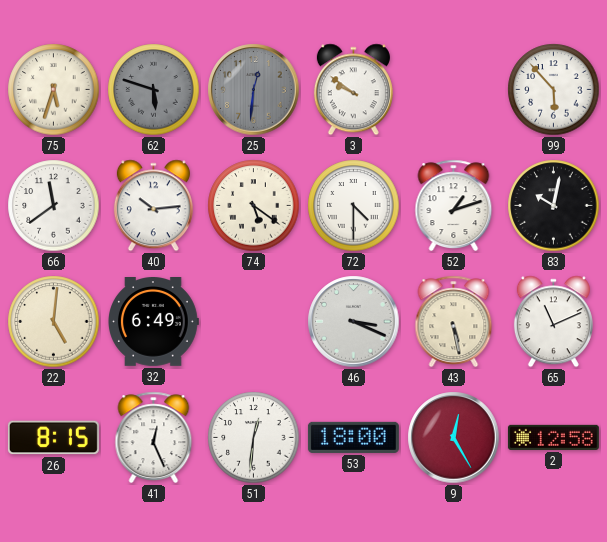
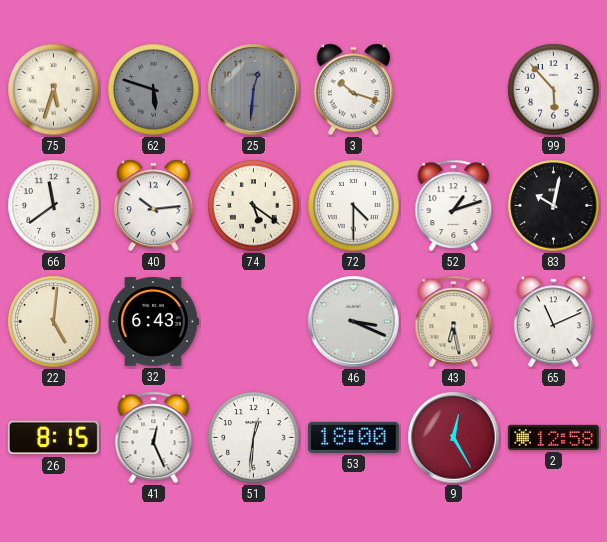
3: 9:51 -> 10:18
32: 6:49 -> 6:43
43: 5:28 -> 6:28
